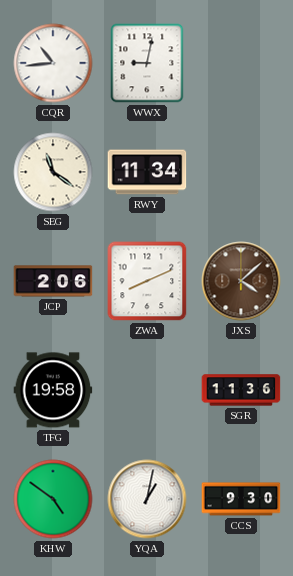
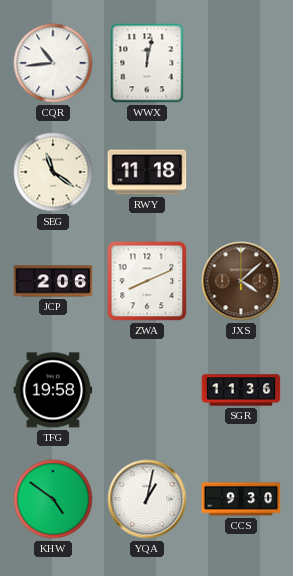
WWX: 9:02 -> 12:02
RWY: 11:34 -> 11:18
